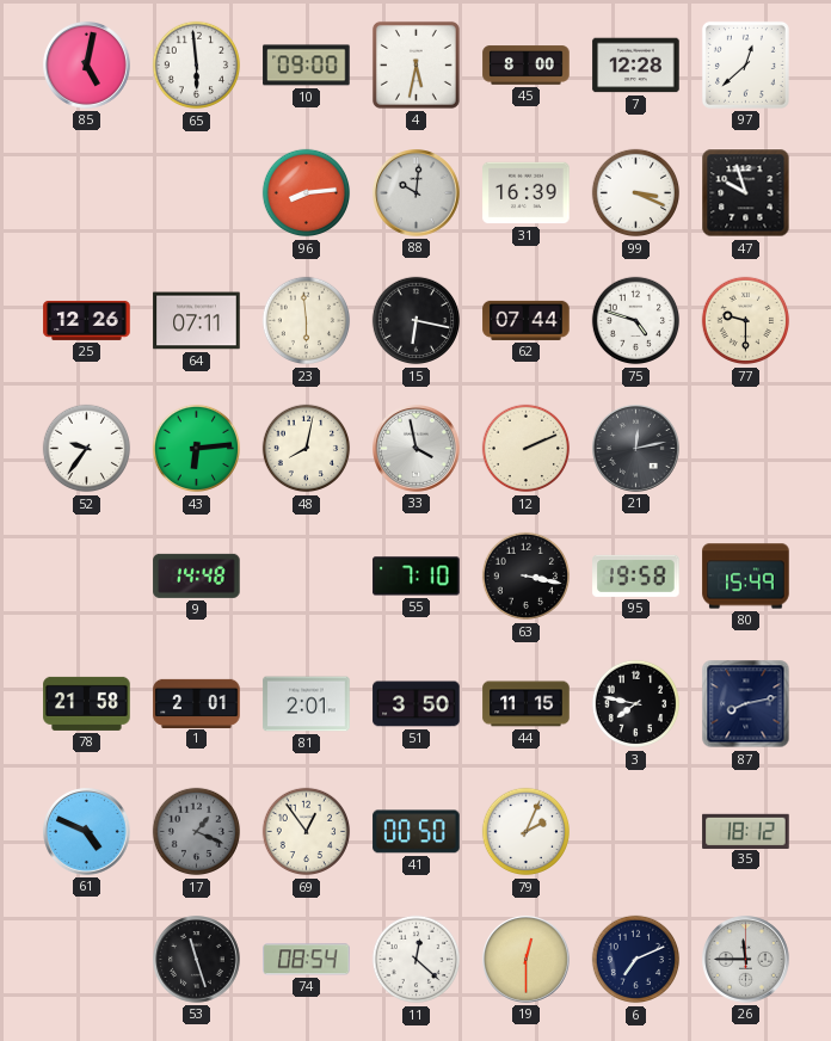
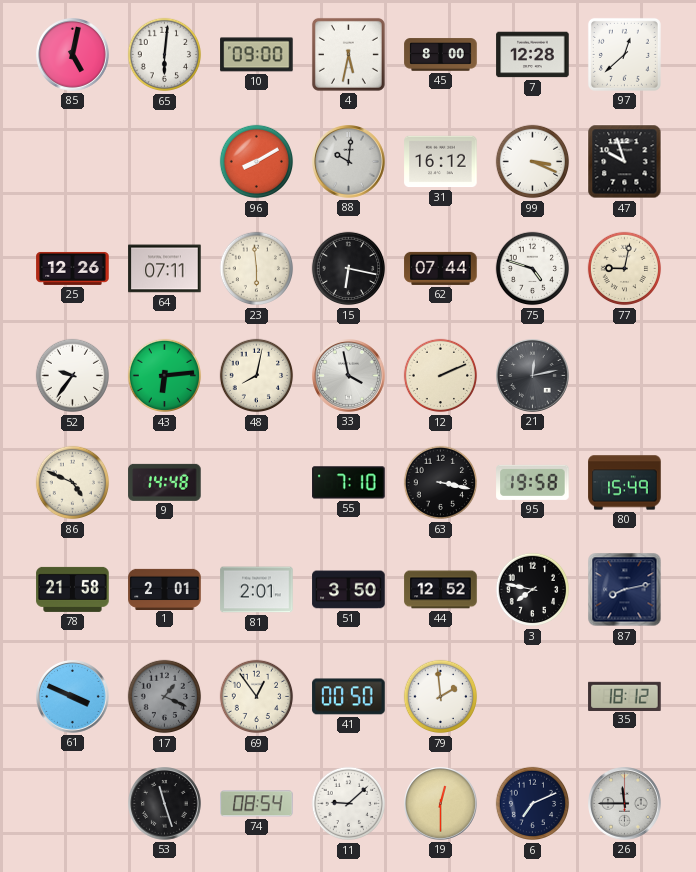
65: 5:59 -> 6:01
96: 8:14 -> 8:10
31: 16:39 -> 16:12
77: 9:30 -> 9:02
86: none -> 4:49
44: 11:15 -> 12:52
61: 4:49 -> 3:49
79: 2:04 -> 1:59
11: 12:22 -> 9:08
